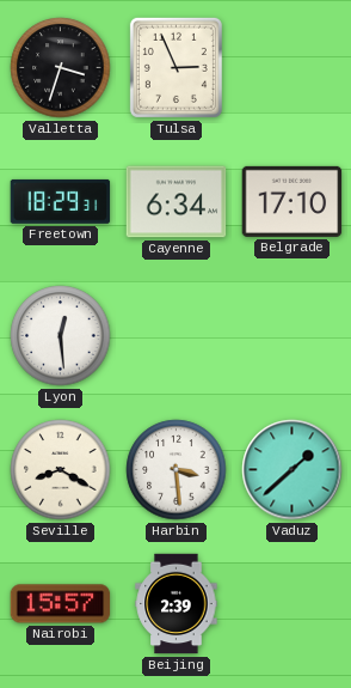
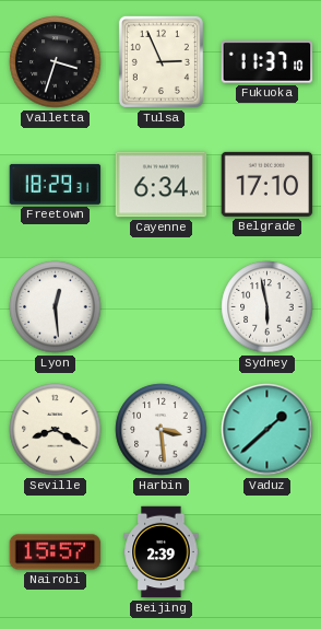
Fukuoka: none -> 11:37
Sydney: none -> 5:58
